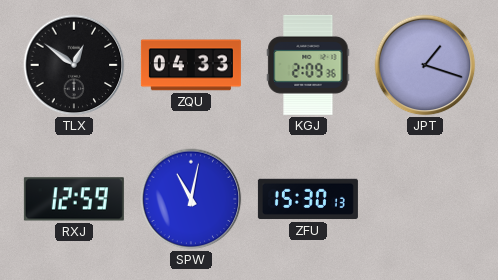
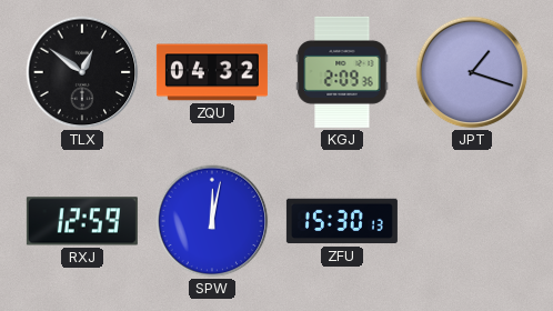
ZQU: 04:33 -> 04:32
SPW: 11:02 -> 12:02
